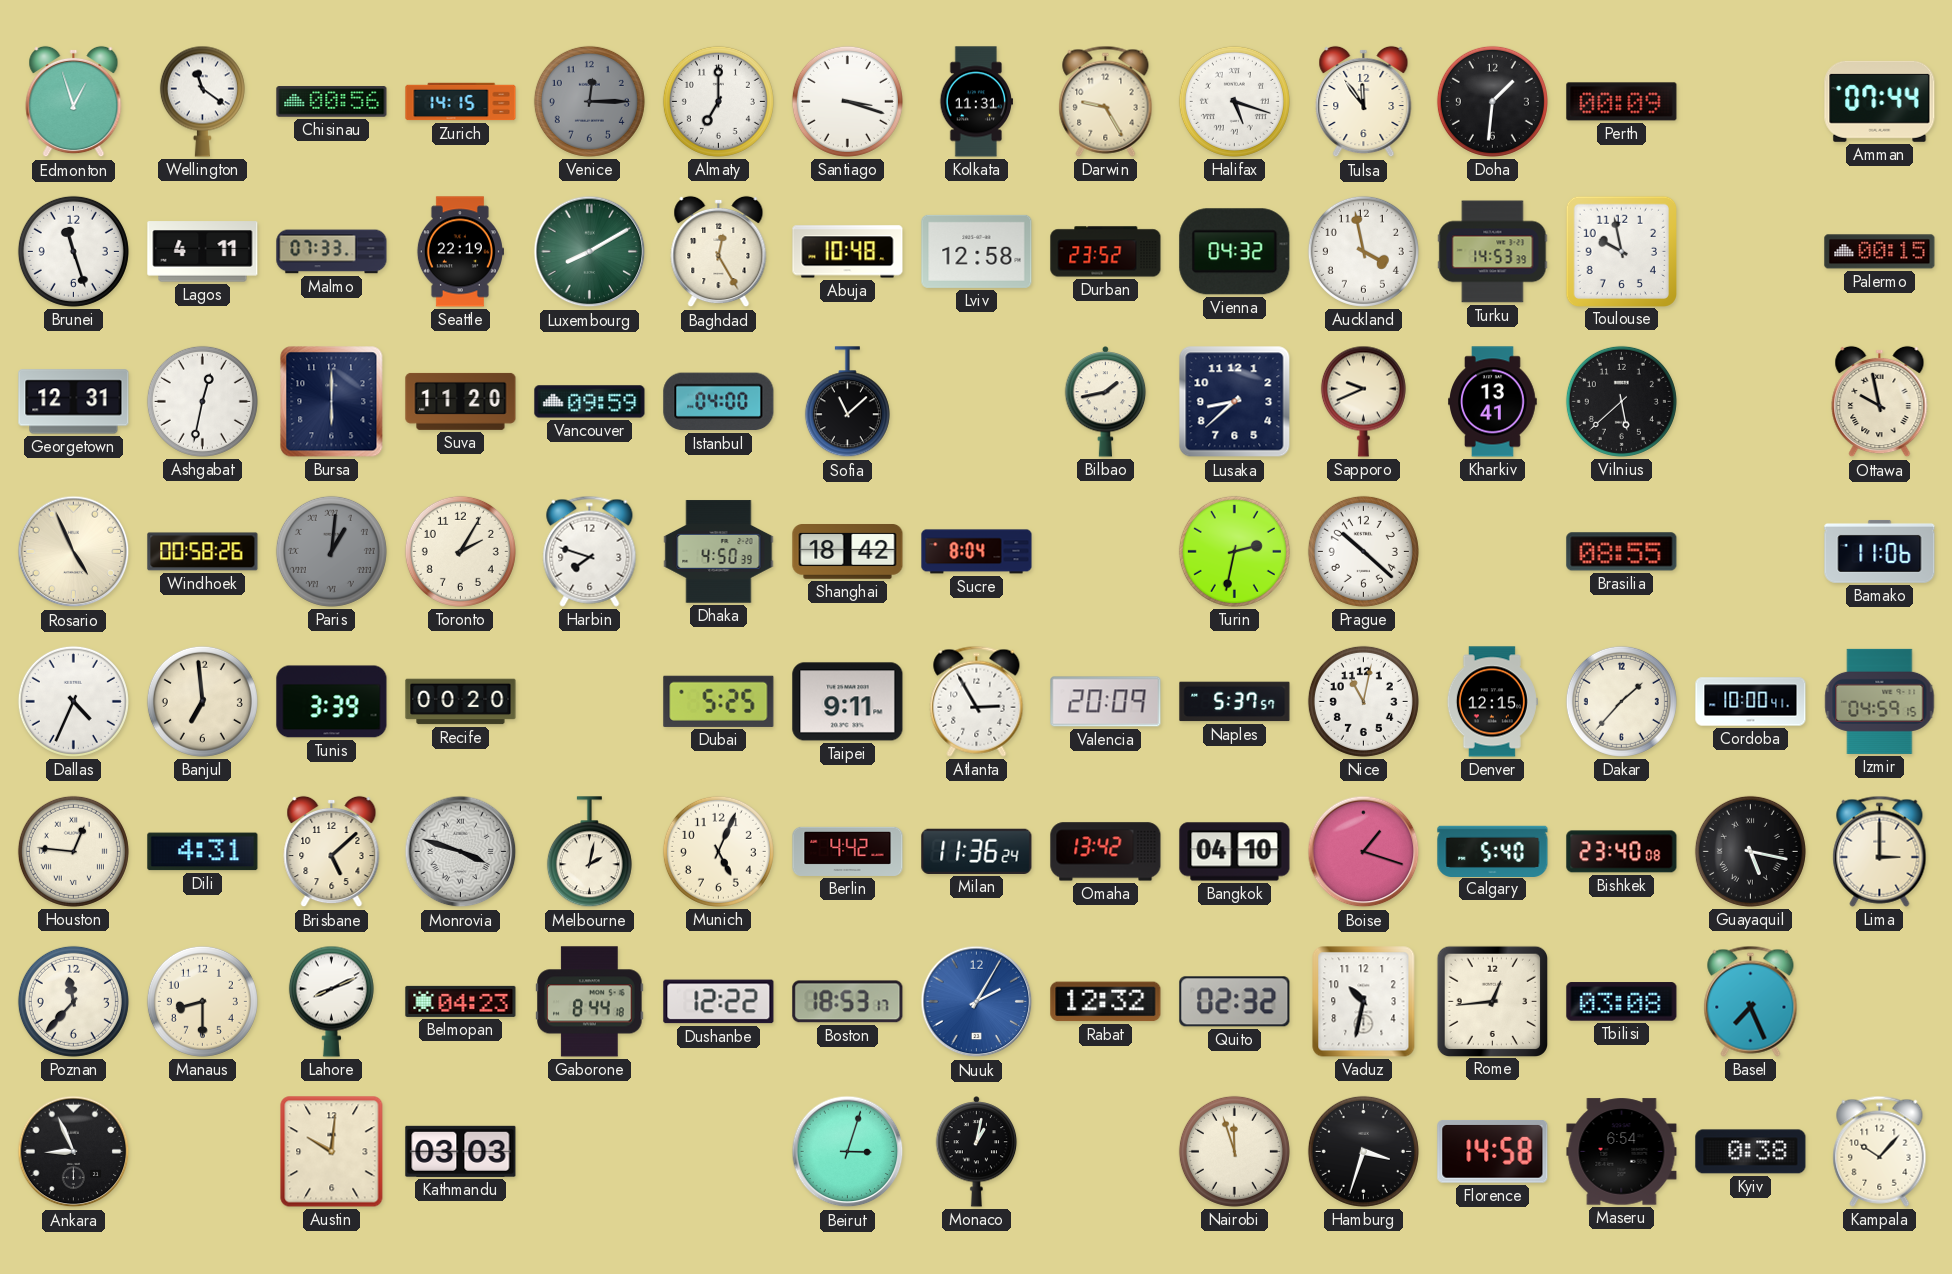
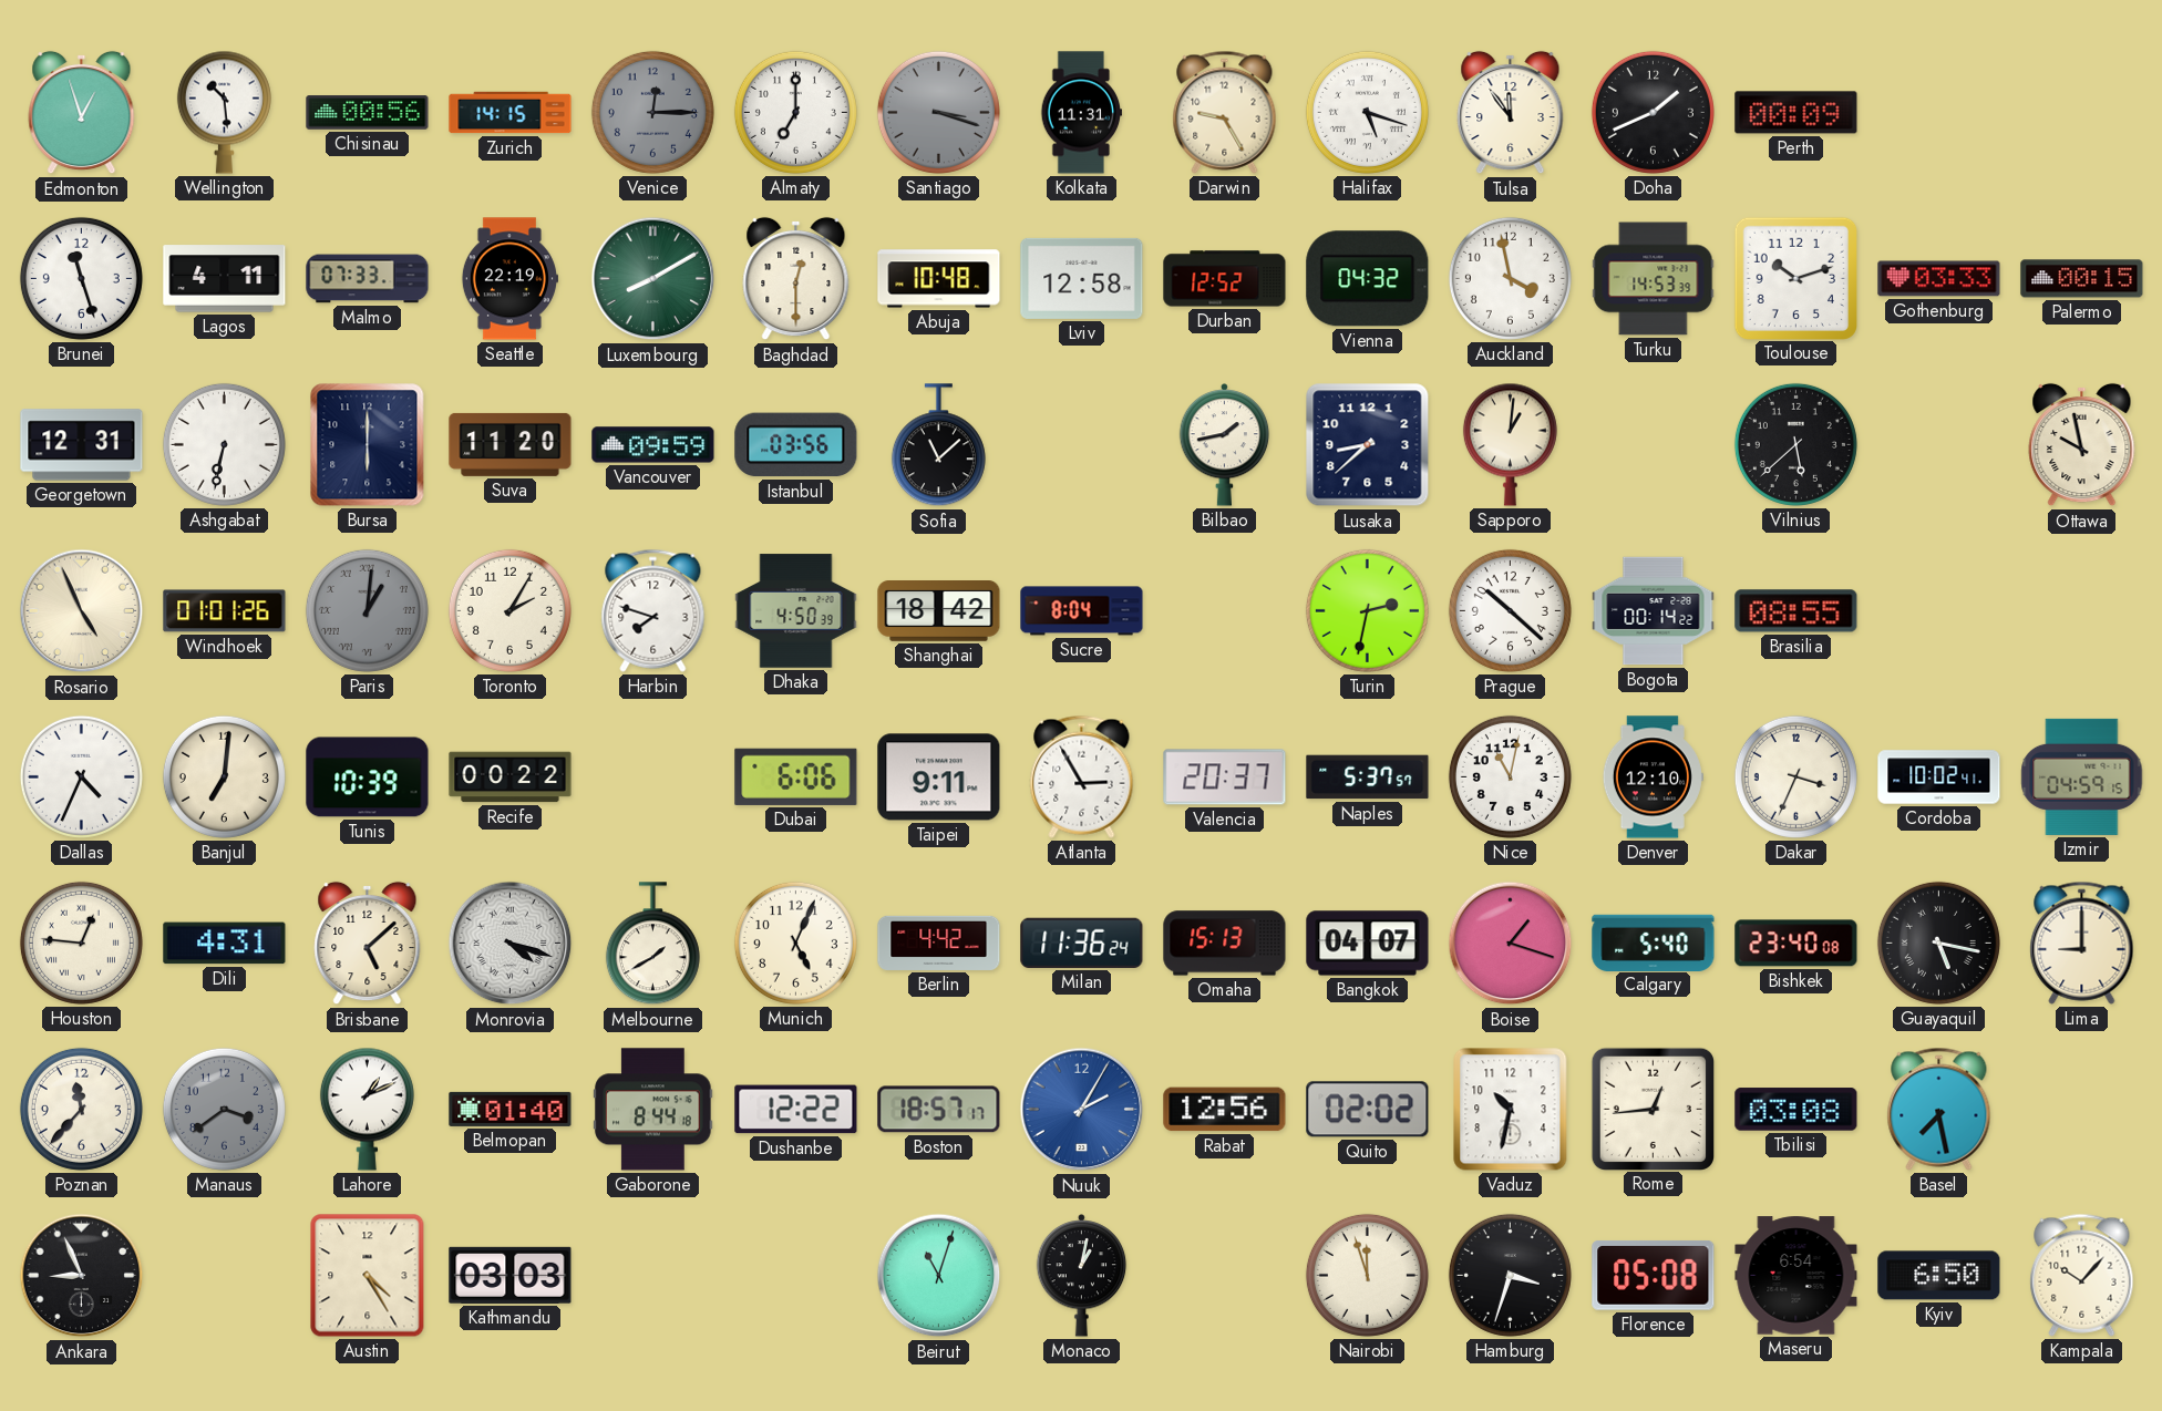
Wellington: 11:21 -> 10:29
Santiago dial: white -> grey
Doha: 1:31 -> 1:41
Amman: 07:44 -> none
Baghdad: 12:25 -> 12:30
Durban: 23:52 -> 12:52
Toulouse: 9:58 -> 10:12
Gothenburg: none -> 03:33
Ashgabat: 12:32 -> 6:32
Istanbul: 04:00 -> 03:56
Sapporo: 9:41 -> 1:01
Kharkiv: 13:41 -> none
Windhoek: 00:58 -> 01:01
Bogota: none -> 00:14
Bamako: 11:06 -> none
Banjul: 6:59 -> 7:01
Tunis: 3:39 -> 10:39
Recife: 00:20 -> 00:22
Dubai: 5:25 -> 6:06
Valencia: 20:09 -> 20:37
Denver: 12:15 -> 12:10
Dakar: 1:37 -> 3:34
Cordoba: 10:00 -> 10:02
Monrovia: 3:48 -> 4:18
Melbourne: 2:02 -> 1:40
Omaha: 13:42 -> 15:13
Bangkok: 04:10 -> 04:07
Lima: 3:00 -> 9:00
Manaus: 8:30 -> 3:39
Manaus dial: cream -> grey
Lahore: 8:11 -> 1:11
Belmopan: 04:23 -> 01:40
Boston: 18:53 -> 18:57
Rabat: 12:32 -> 12:56
Quito: 02:32 -> 02:02
Basel: 7:26 -> 7:28
Austin: 10:01 -> 4:25
Beirut: 3:03 -> 11:03
Florence: 14:58 -> 05:08
Kyiv: 0:38 -> 6:50
